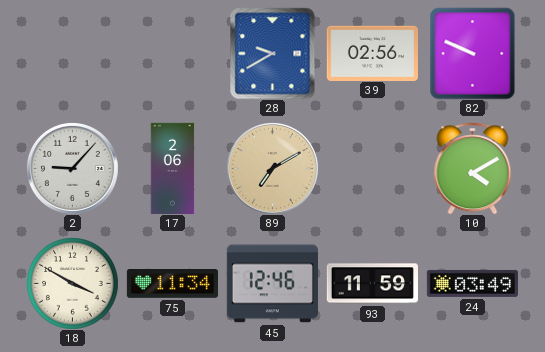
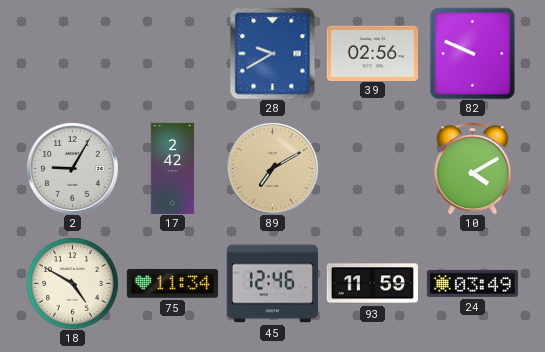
2: 9:07 -> 9:05
17: 2:06 -> 2:42
18: 3:50 -> 4:50
